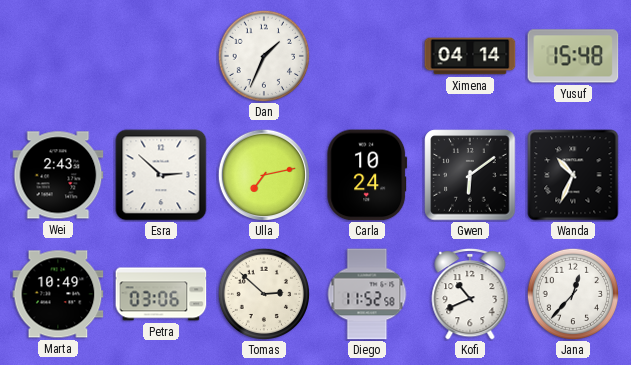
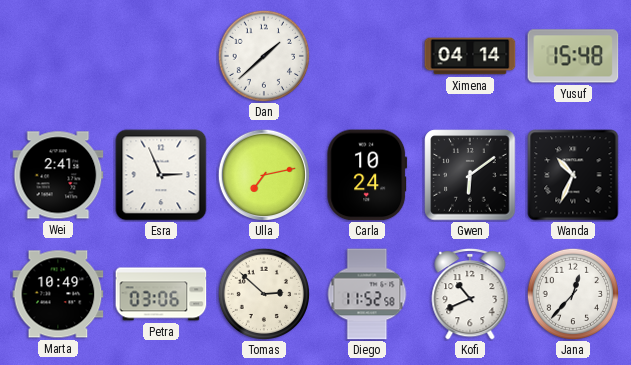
Dan: 1:34 -> 1:38
Wei: 2:43 -> 2:41
Esra: 2:52 -> 2:56
